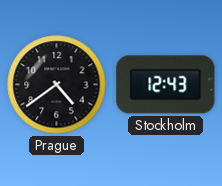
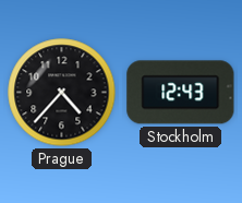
Prague: 4:39 -> 4:37
